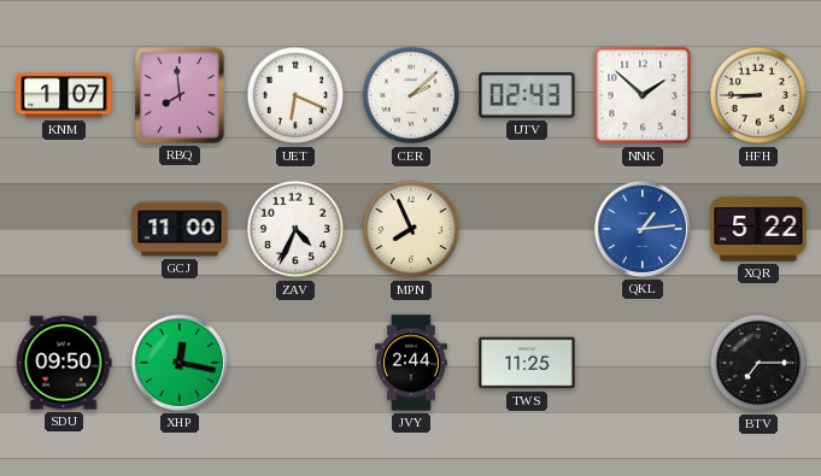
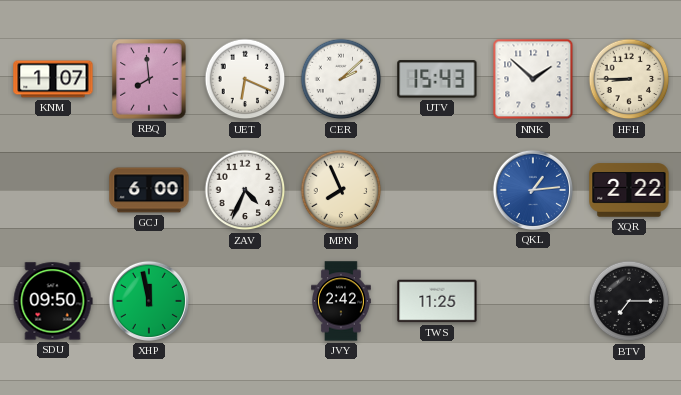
UTV: 02:43 -> 15:43
GCJ: 11:00 -> 6:00
XQR: 5:22 -> 2:22
XHP: 12:17 -> 11:58
JVY: 2:44 -> 2:42
